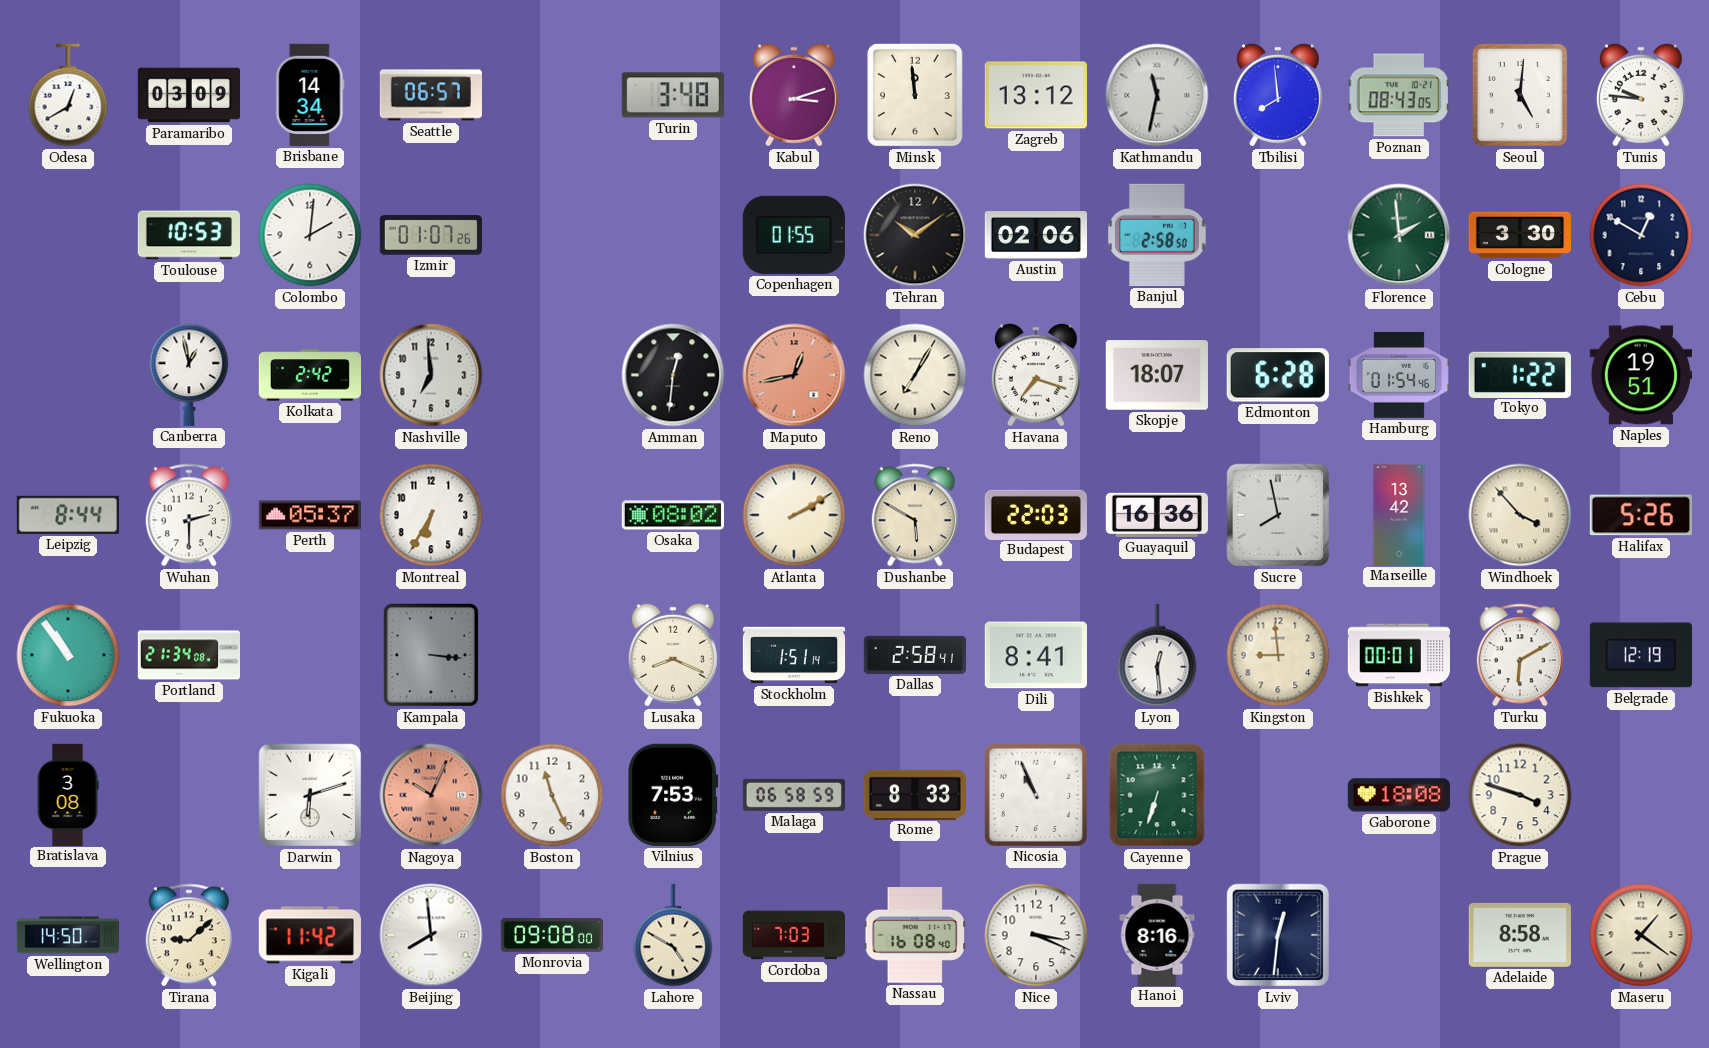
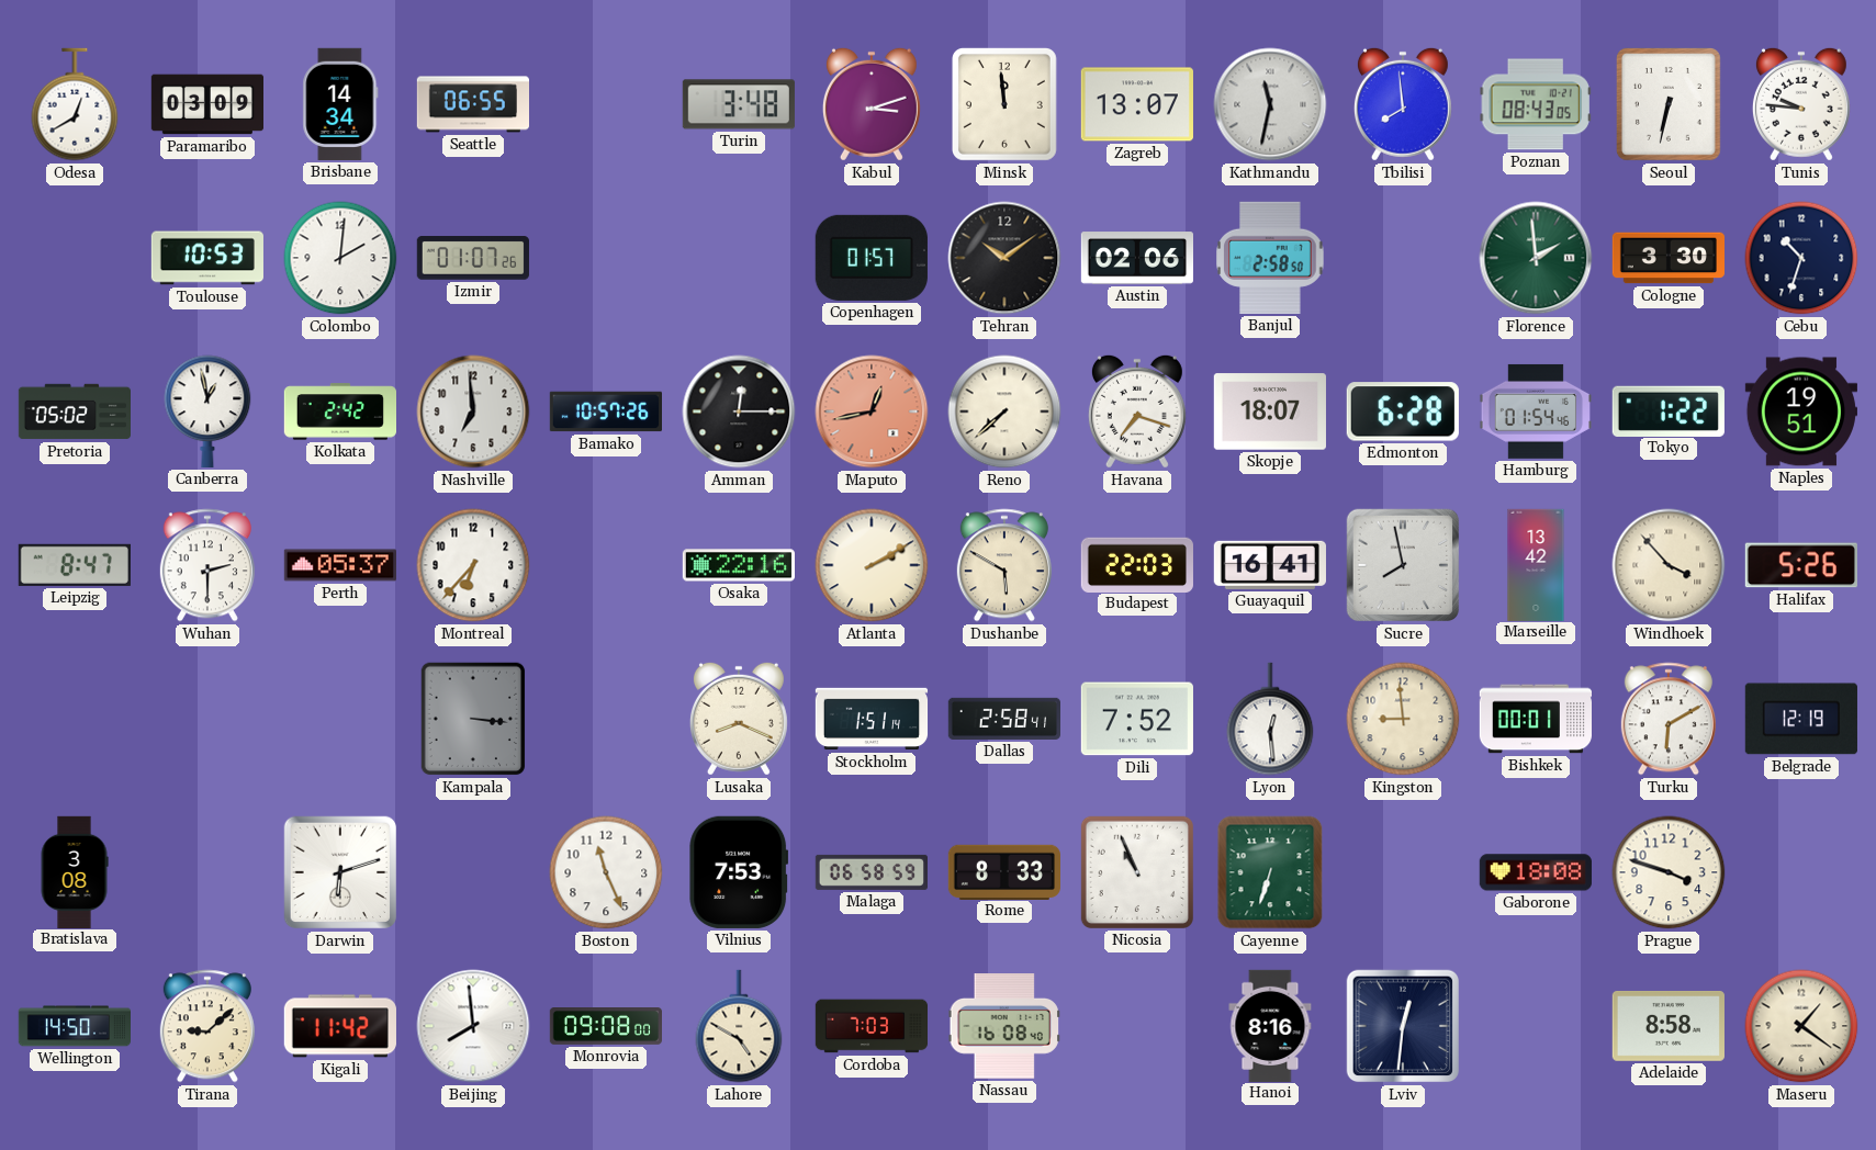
Seattle: 06:57 -> 06:55
Zagreb: 13:12 -> 13:07
Seoul: 5:01 -> 6:32
Copenhagen: 01:55 -> 01:57
Cebu: 12:50 -> 10:33
Pretoria: none -> 05:02
Bamako: none -> 10:57
Amman: 12:31 -> 12:15
Reno: 7:05 -> 7:38
Leipzig: 8:44 -> 8:47
Montreal: 6:35 -> 6:37
Osaka: 08:02 -> 22:16
Guayaquil: 16:36 -> 16:41
Fukuoka: 10:54 -> none
Portland: 21:34 -> none
Dili: 8:41 -> 7:52
Nagoya: 10:04 -> none
Nice: 3:19 -> none
